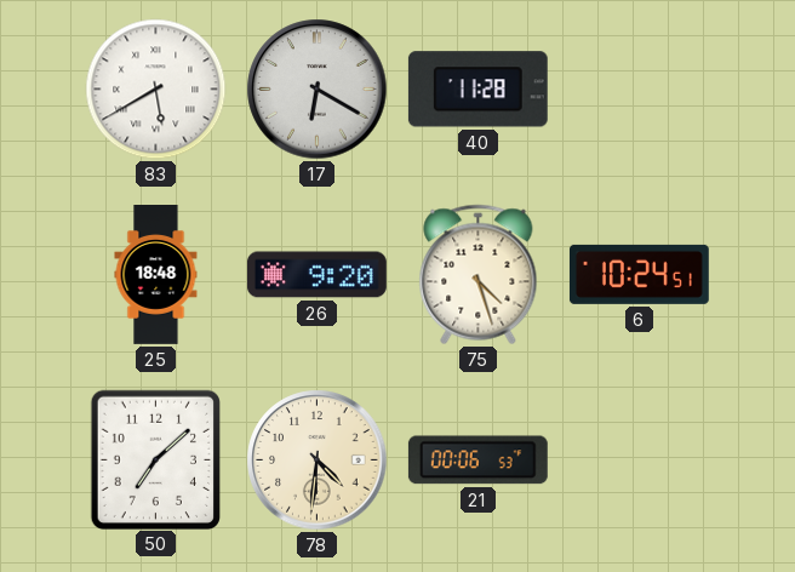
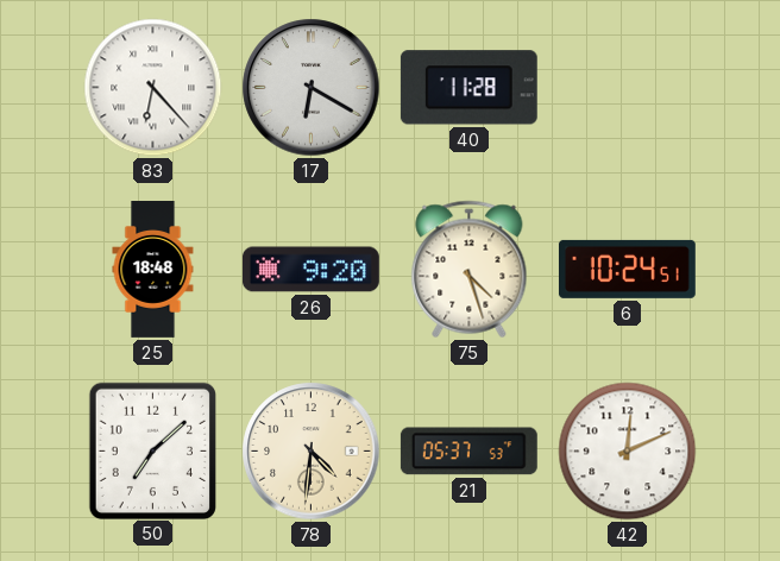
83: 5:40 -> 6:23
21: 00:06 -> 05:37
42: none -> 12:11
